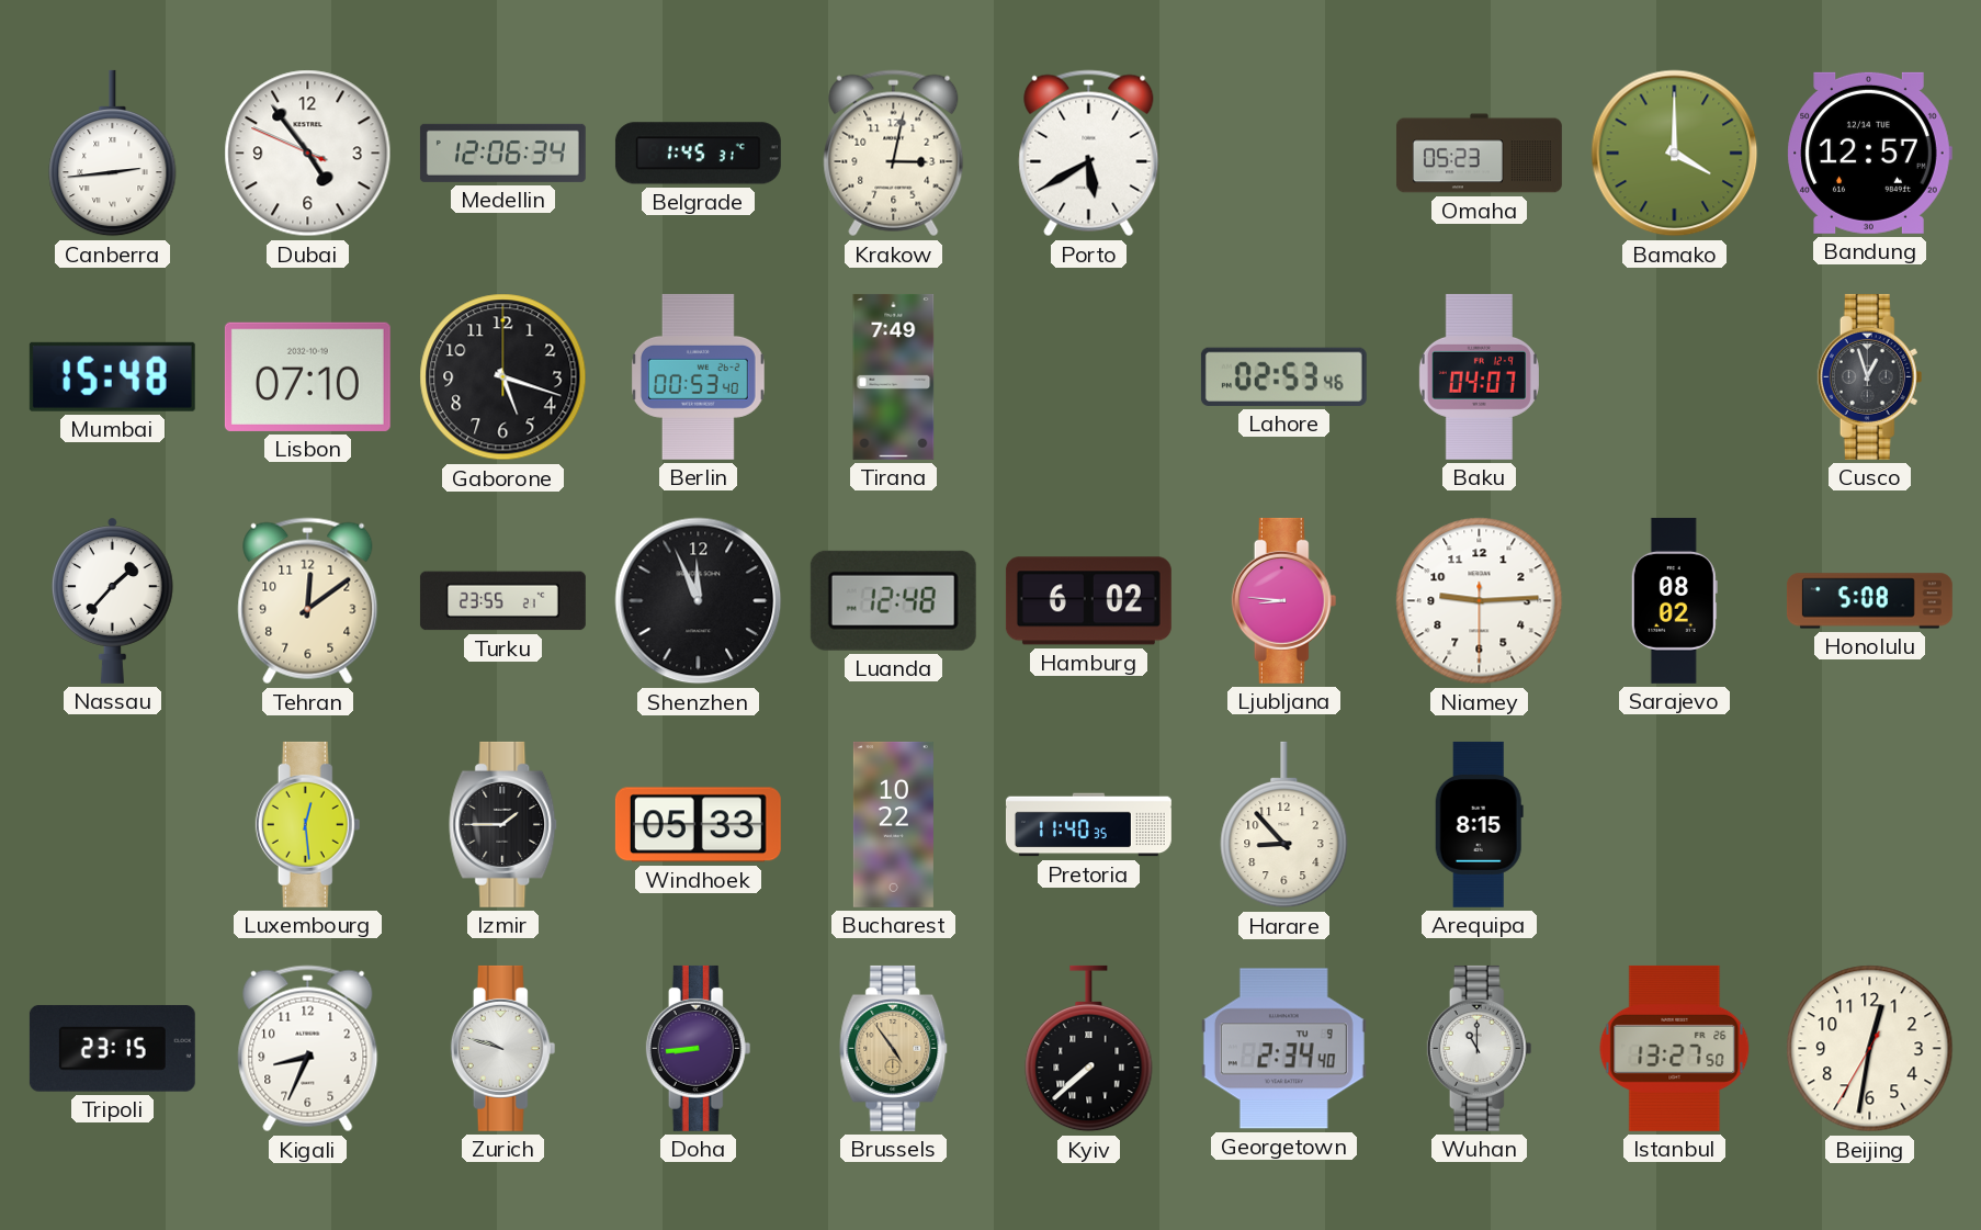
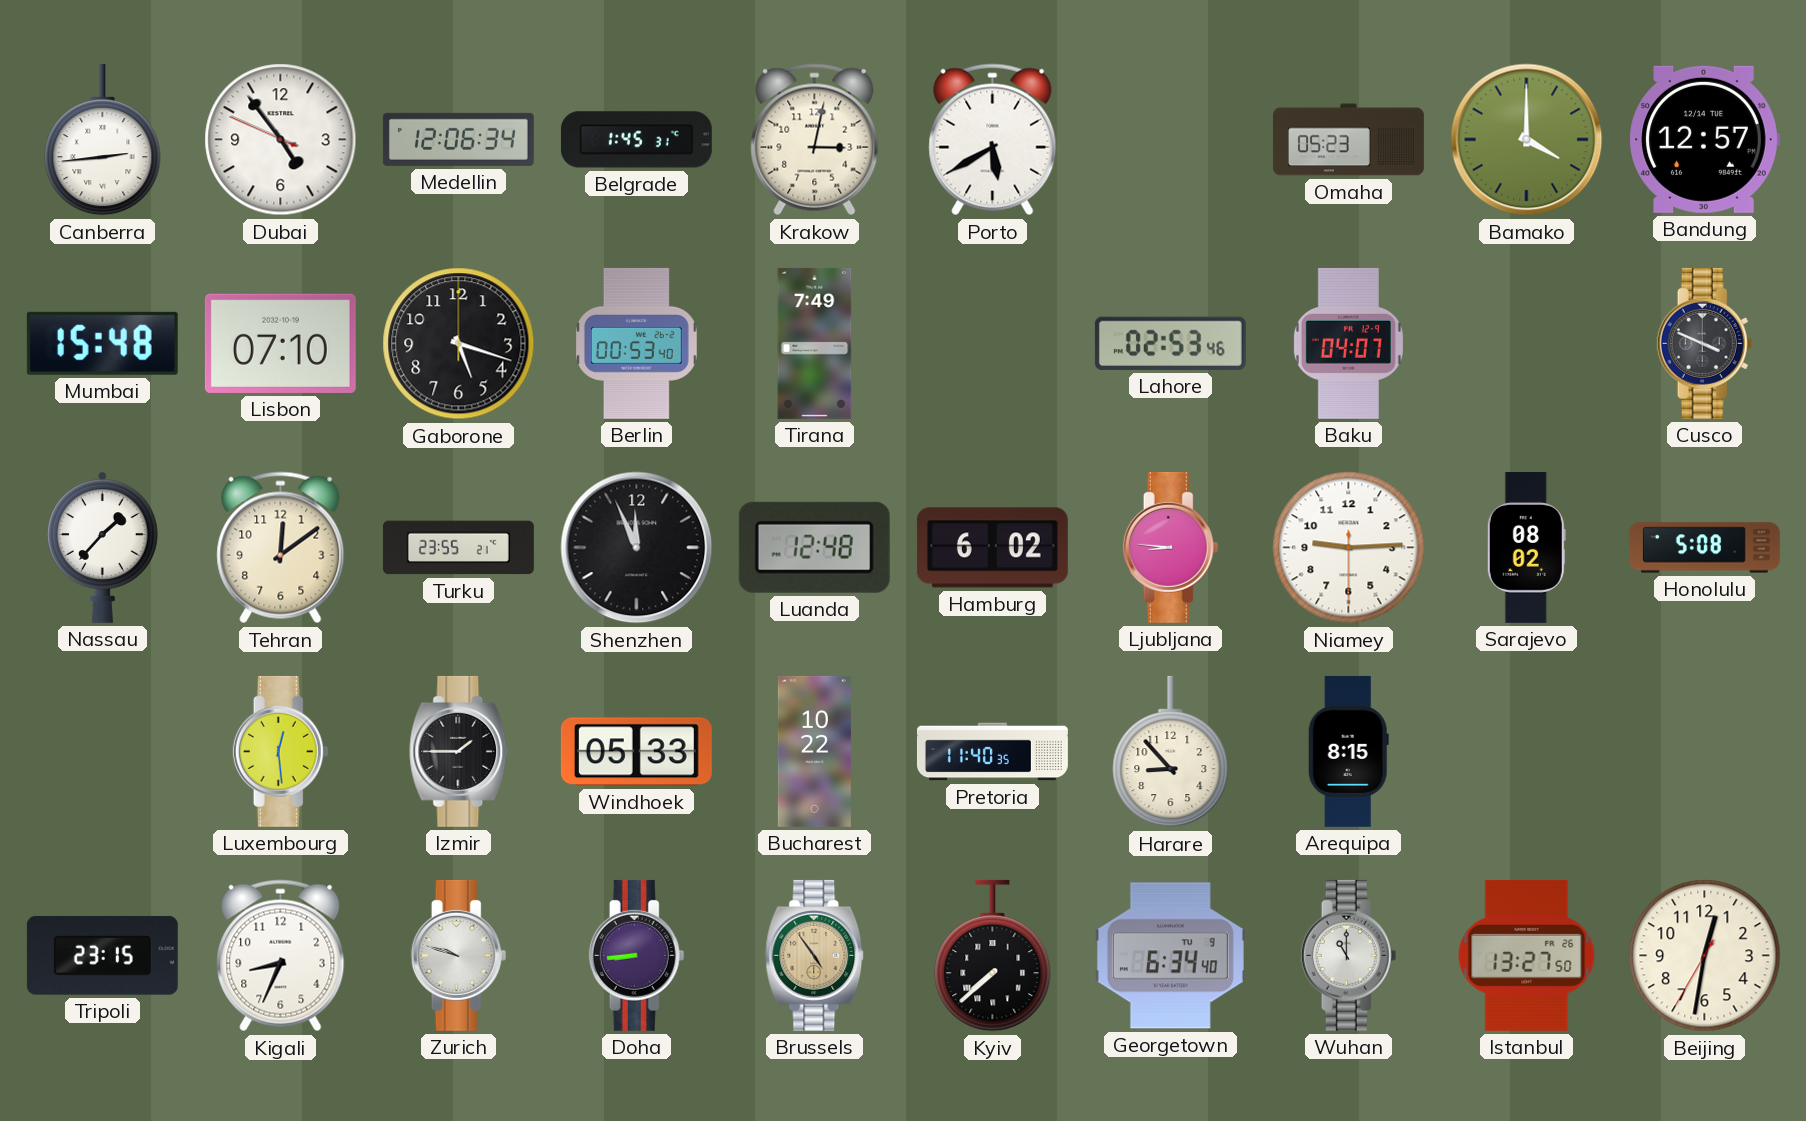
Cusco: 12:57 -> 3:49
Georgetown: 2:34 -> 6:34
